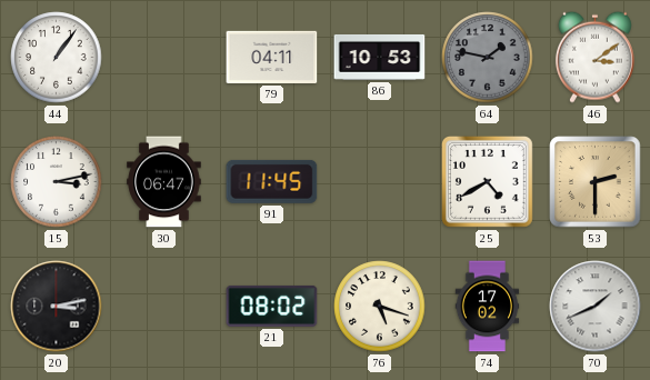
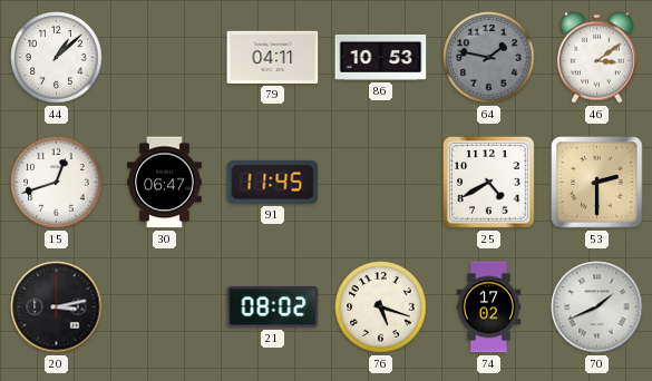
44: 1:06 -> 1:08
15: 3:13 -> 12:42
